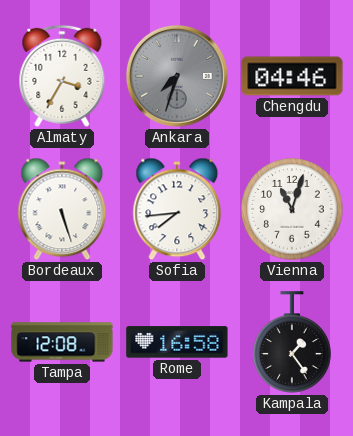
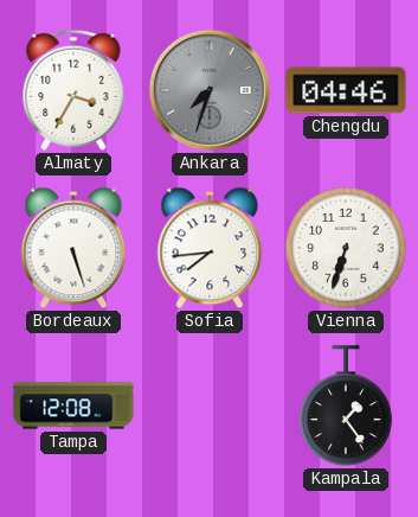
Vienna: 11:03 -> 6:33
Rome: 16:58 -> none
